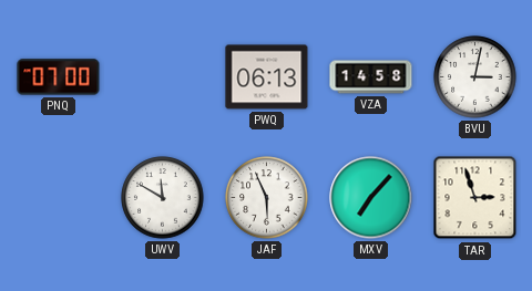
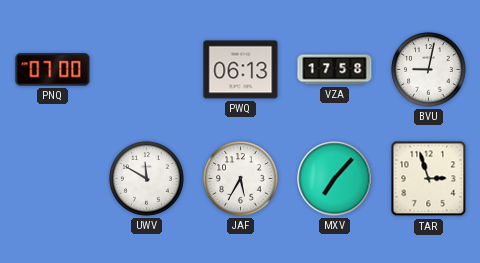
VZA: 14:58 -> 17:58
BVU: 3:02 -> 9:02
JAF: 5:56 -> 5:35
